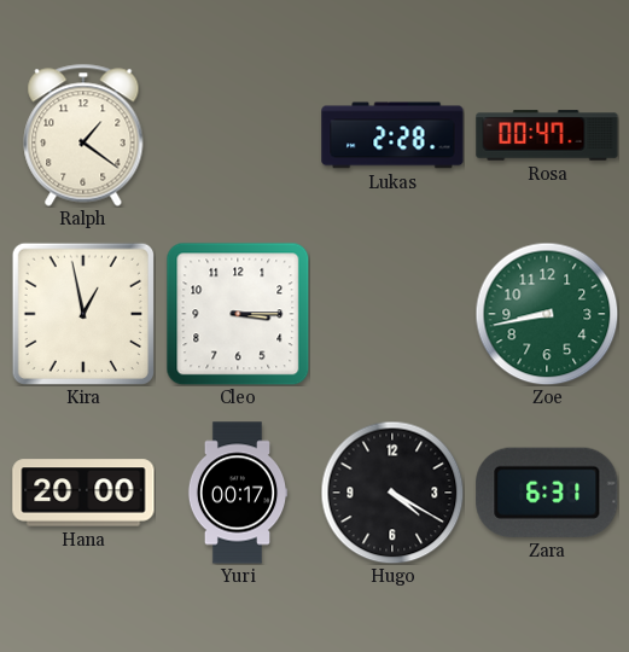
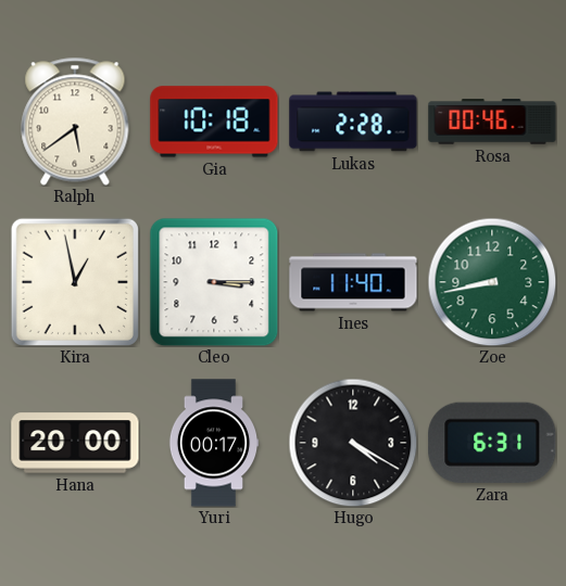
Ralph: 1:21 -> 5:39
Gia: none -> 10:18
Rosa: 00:47 -> 00:46
Ines: none -> 11:40
